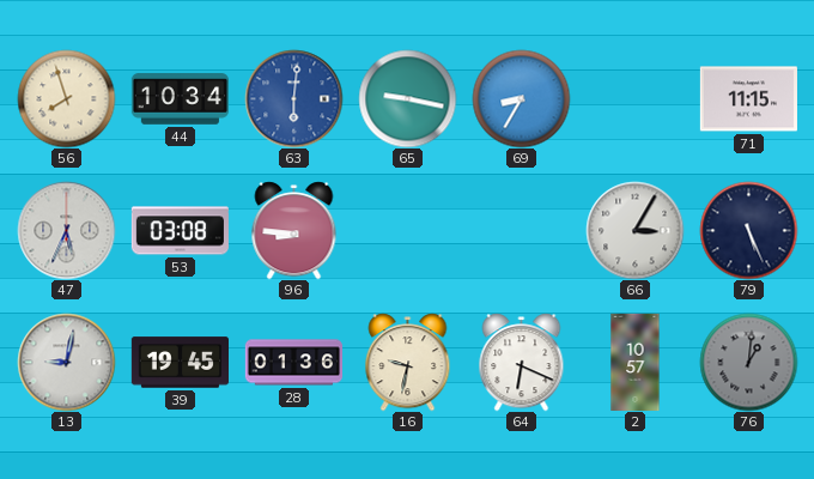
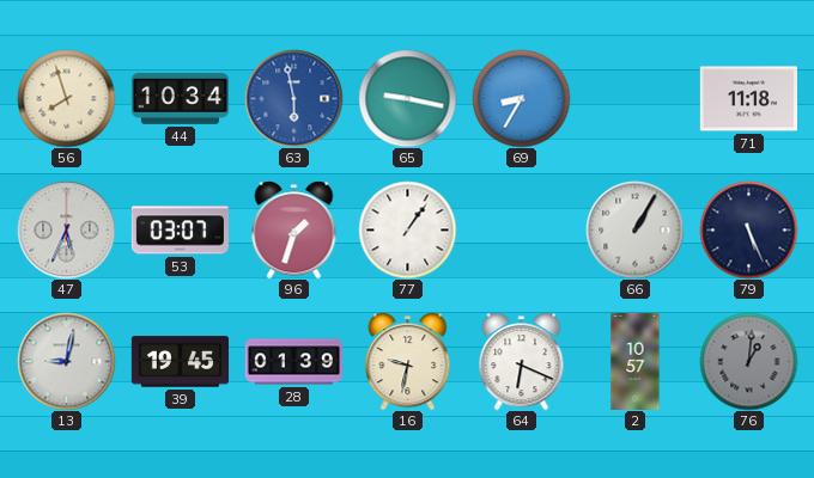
63: 6:01 -> 5:58
71: 11:15 -> 11:18
53: 03:08 -> 03:07
96: 8:46 -> 1:33
77: none -> 1:06
66: 3:05 -> 1:05
28: 01:36 -> 01:39
